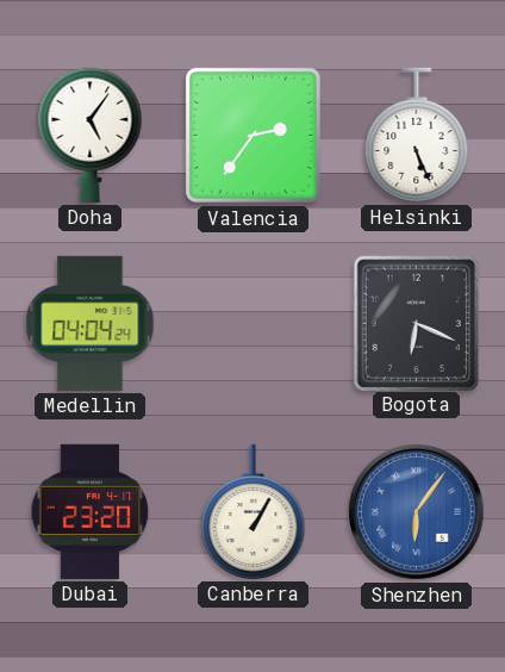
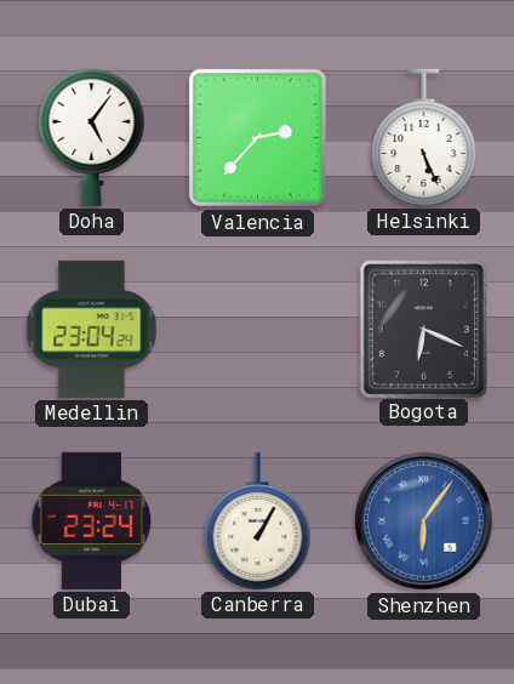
Valencia: 2:36 -> 2:37
Medellin: 04:04 -> 23:04
Dubai: 23:20 -> 23:24
